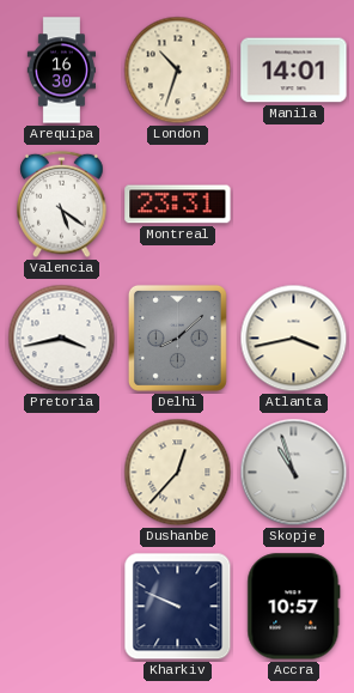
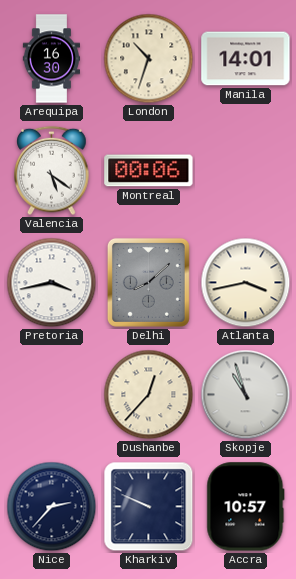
Montreal: 23:31 -> 00:06
Nice: none -> 2:37
